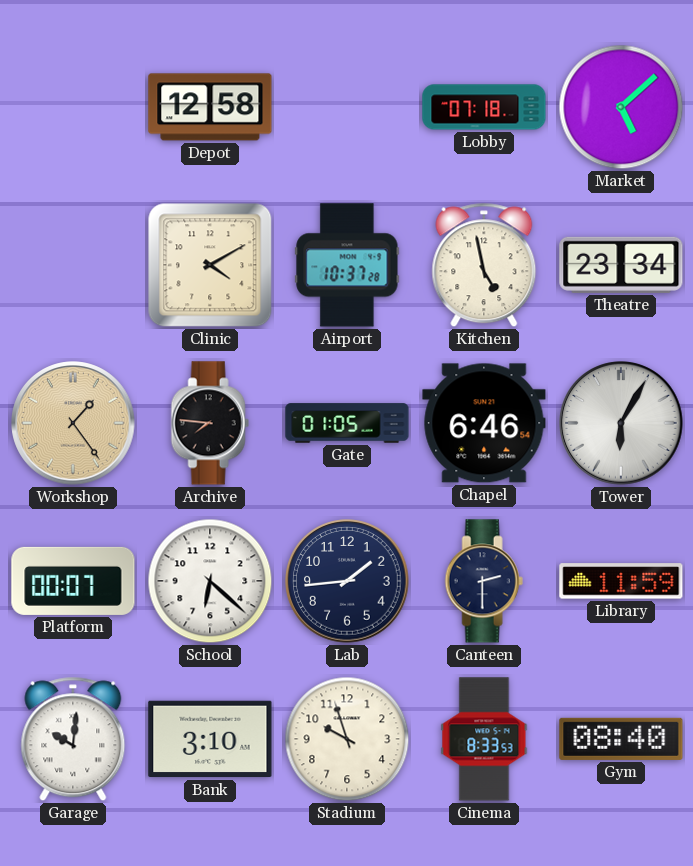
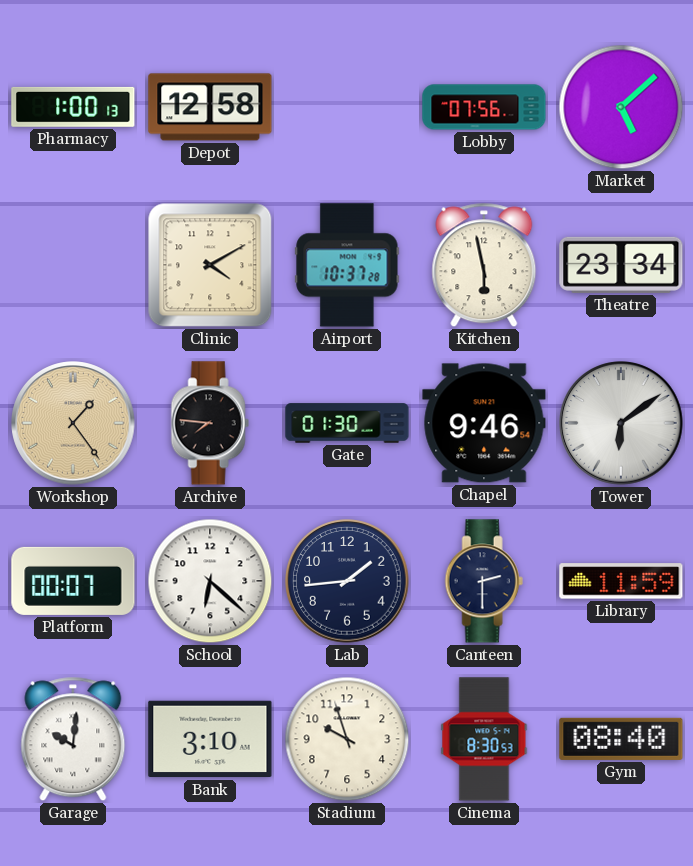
Pharmacy: none -> 1:00
Lobby: 07:18 -> 07:56
Kitchen: 4:58 -> 5:58
Gate: 01:05 -> 01:30
Chapel: 6:46 -> 9:46
Tower: 6:05 -> 6:09
Cinema: 8:33 -> 8:30
